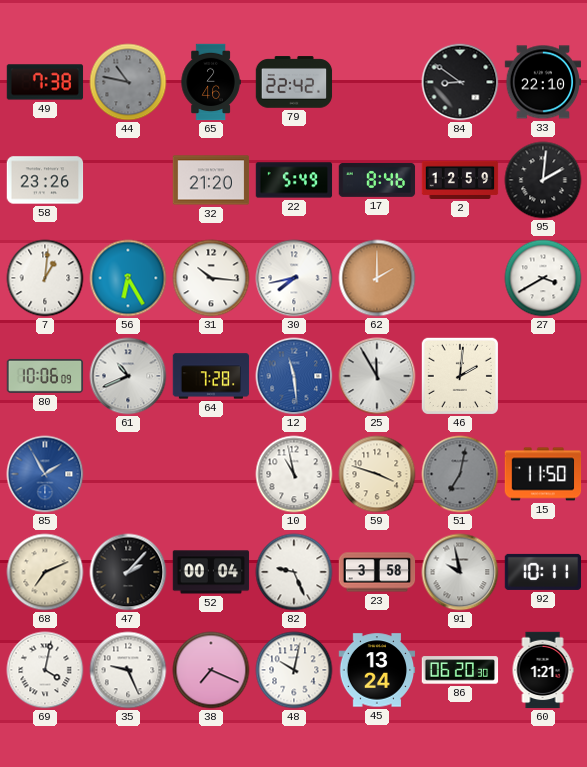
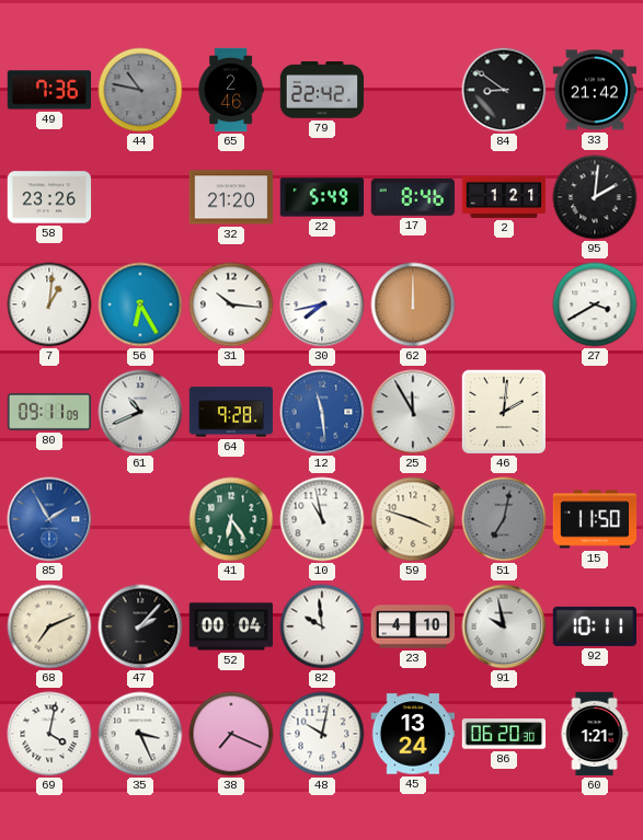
49: 7:38 -> 7:36
33: 22:10 -> 21:42
2: 12:59 -> 1:21
62: 2:00 -> 12:00
80: 10:06 -> 09:11
64: 7:28 -> 9:28
41: none -> 6:24
82: 9:26 -> 9:59
23: 3:58 -> 4:10
35: 9:26 -> 3:26
